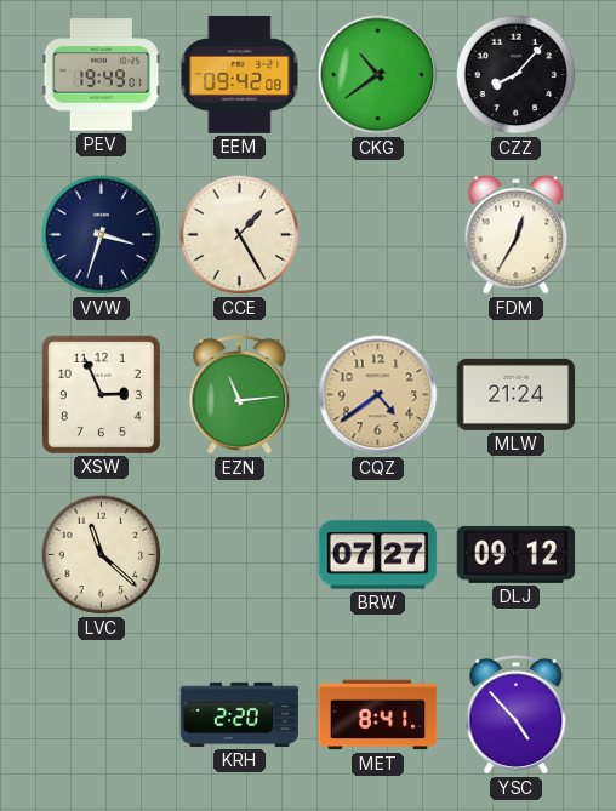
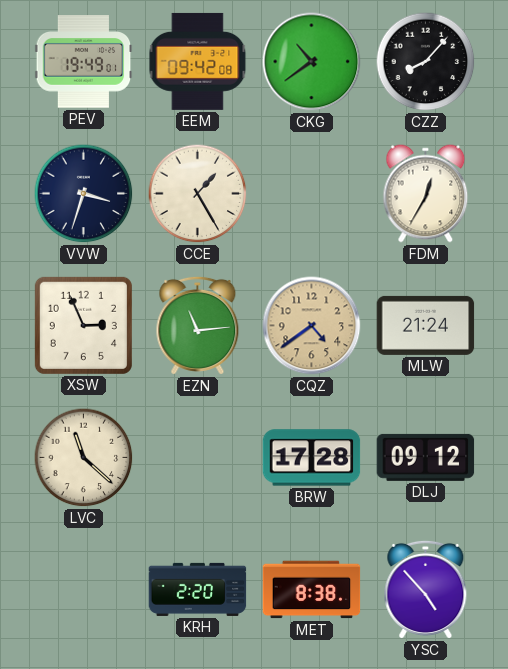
BRW: 07:27 -> 17:28
MET: 8:41 -> 8:38
